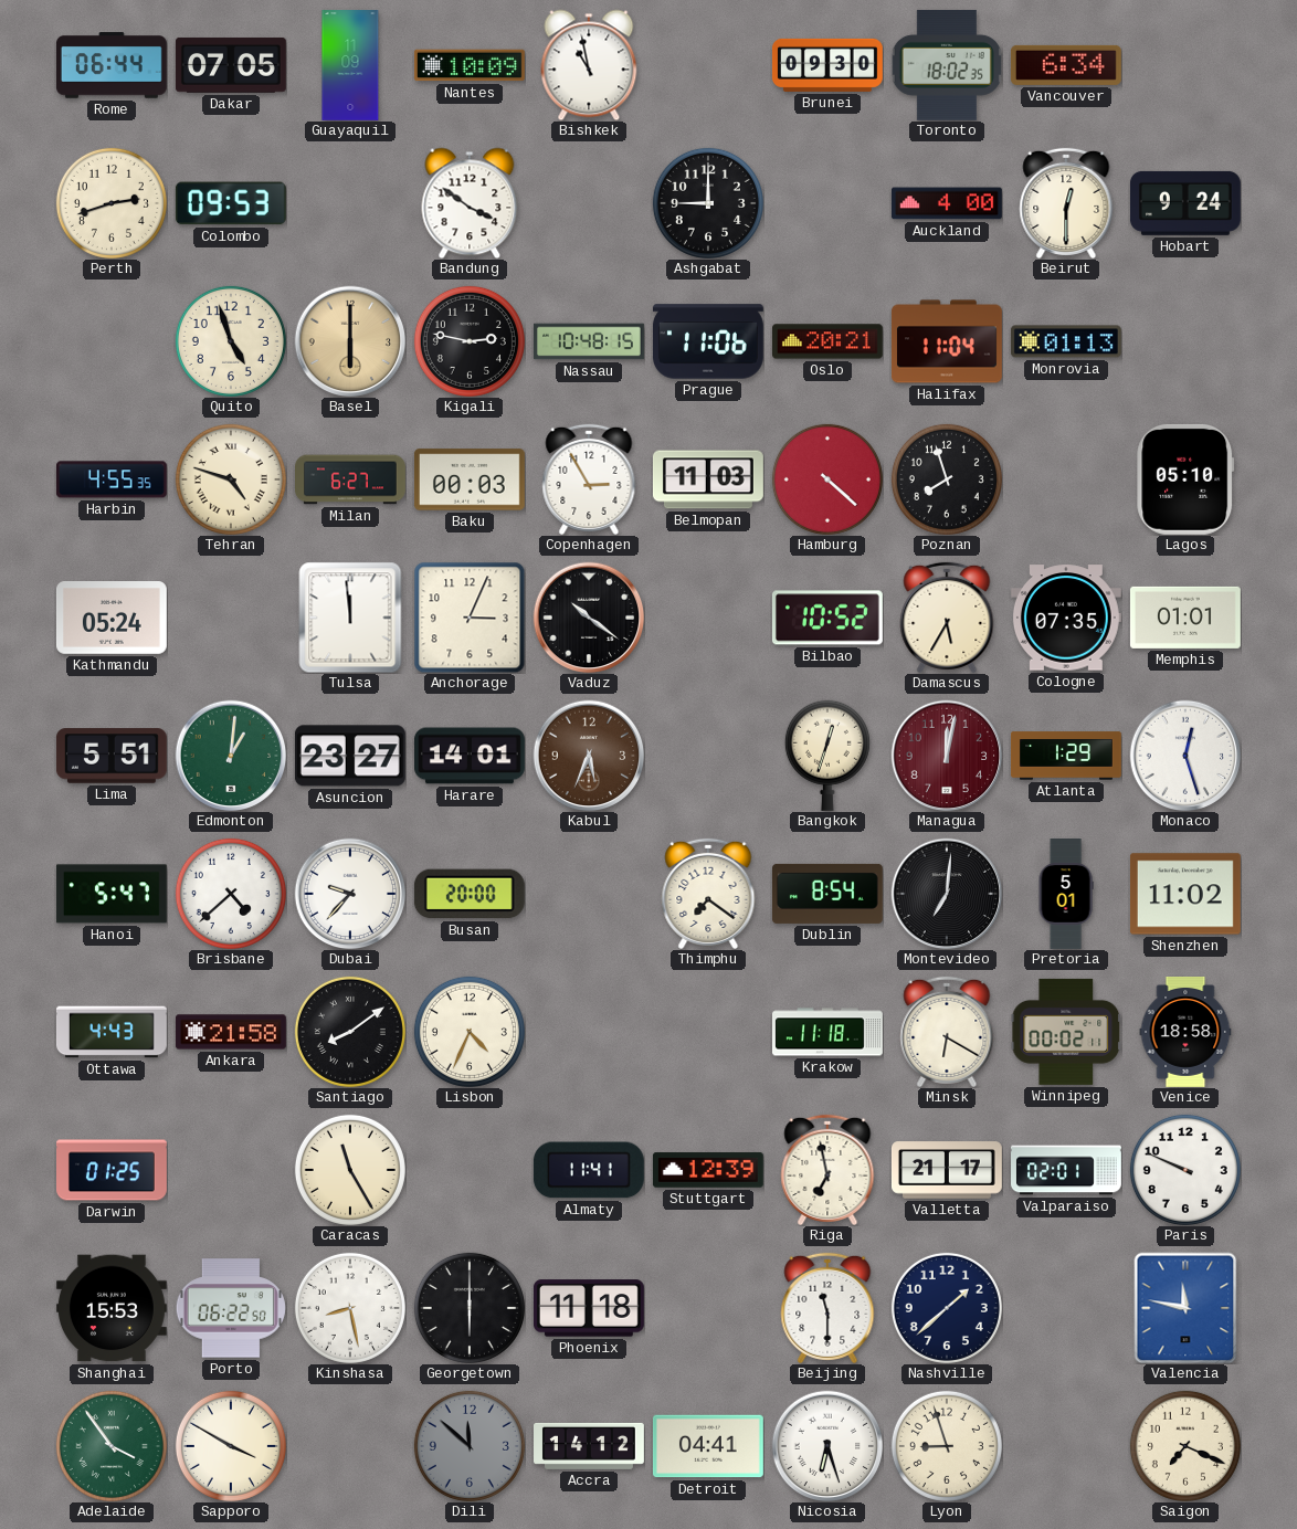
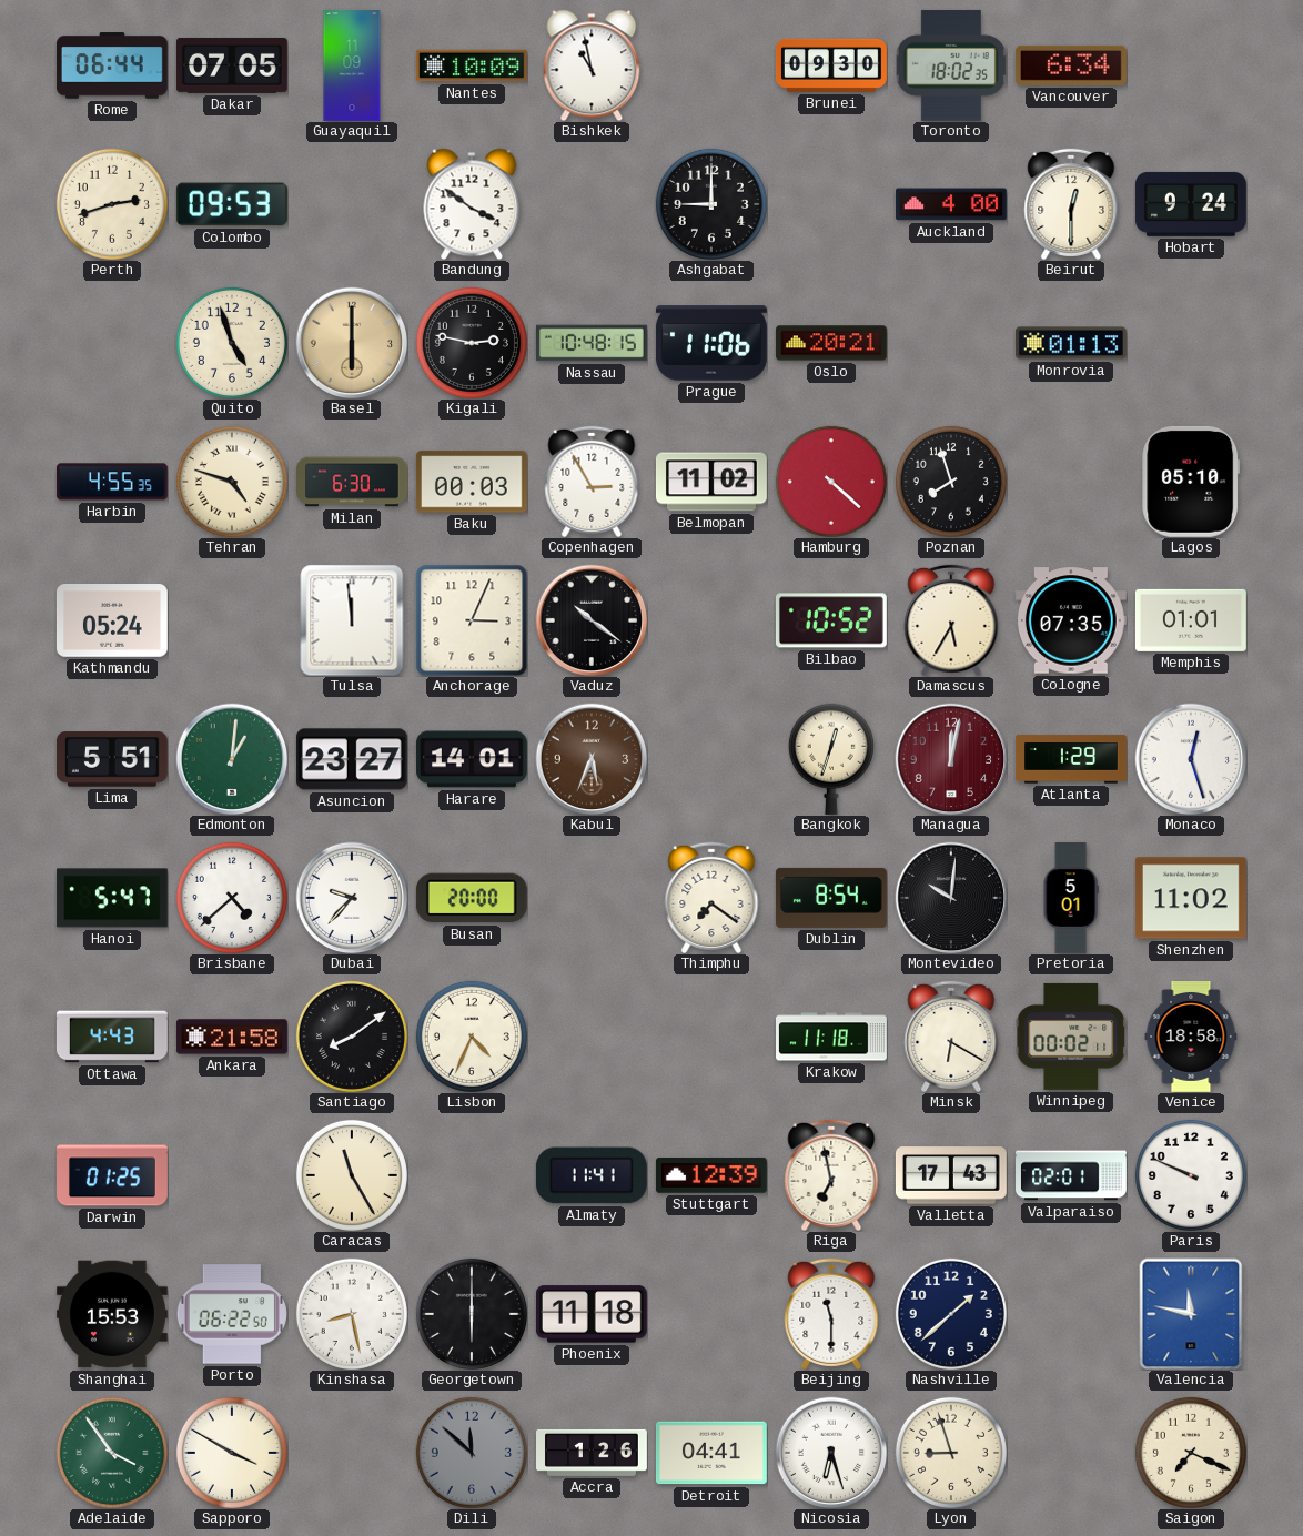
Halifax: 11:04 -> none
Milan: 6:27 -> 6:30
Belmopan: 11:03 -> 11:02
Montevideo: 7:01 -> 10:01
Valletta: 21:17 -> 17:43
Accra: 14:12 -> 1:26
